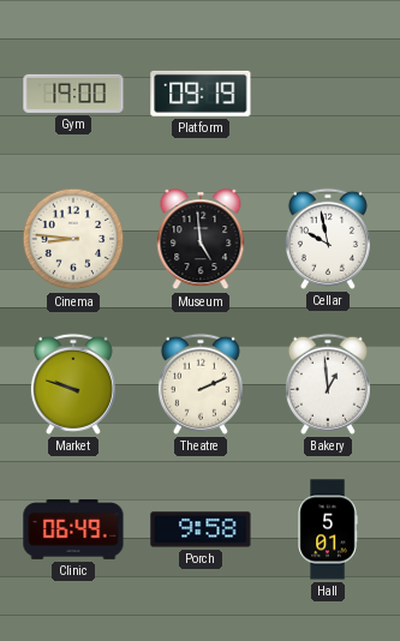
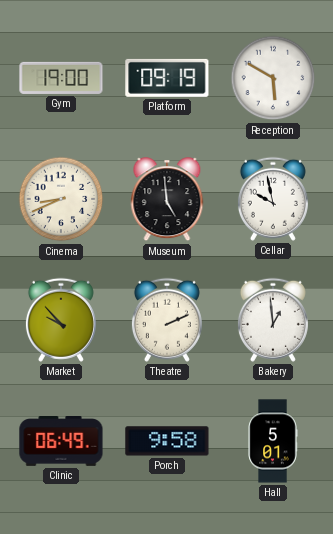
Reception: none -> 5:50
Cinema: 8:46 -> 8:41
Market: 9:48 -> 9:53
